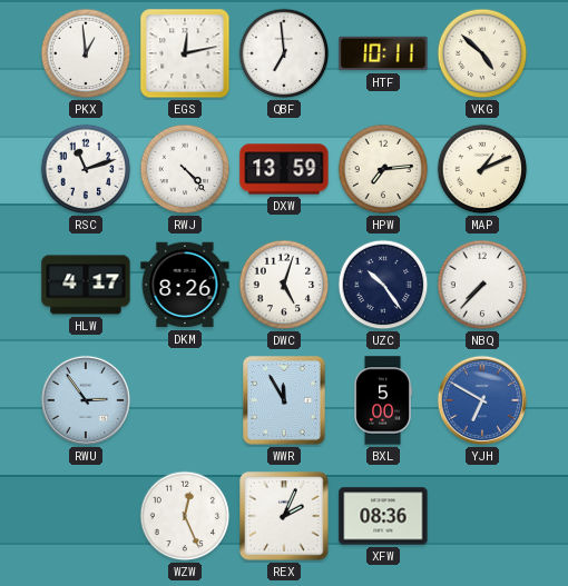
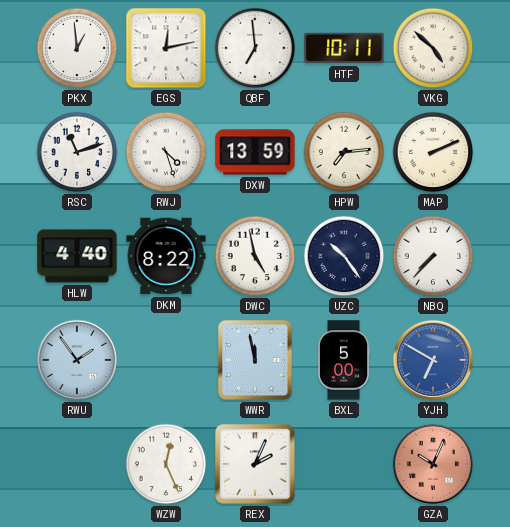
RWJ: 4:23 -> 4:27
MAP: 1:11 -> 2:11
HLW: 4:17 -> 4:40
DKM: 8:26 -> 8:22
DWC: 5:03 -> 4:58
RWU: 2:54 -> 1:54
WWR: 11:55 -> 11:58
XFW: 08:36 -> none
GZA: none -> 10:04
